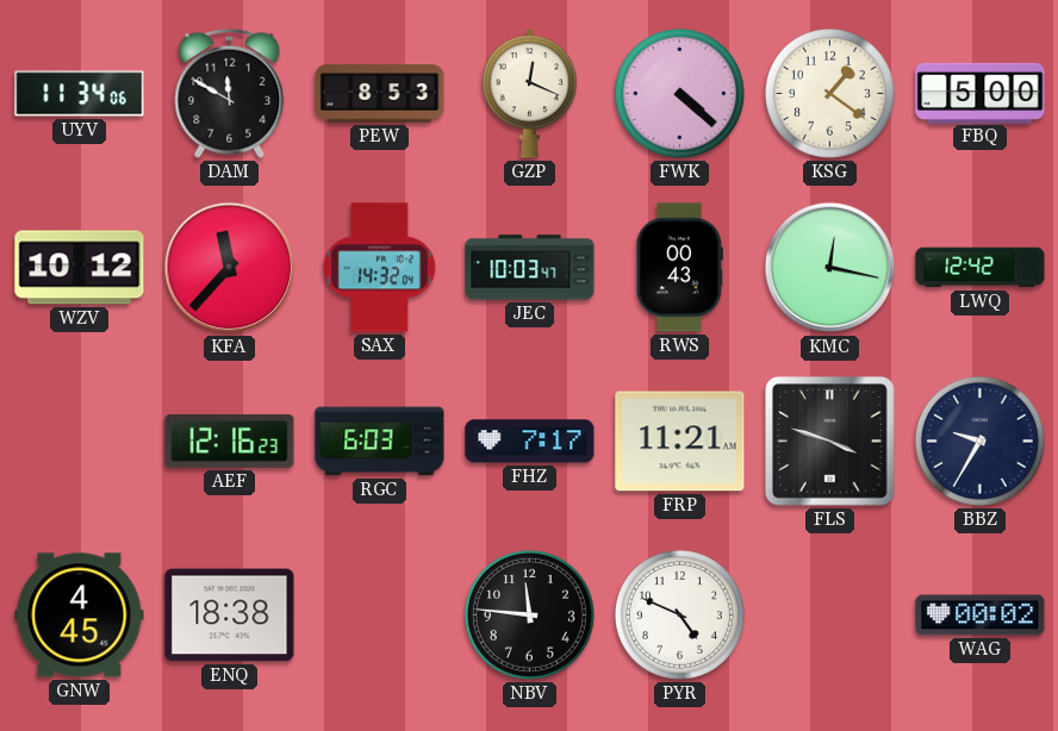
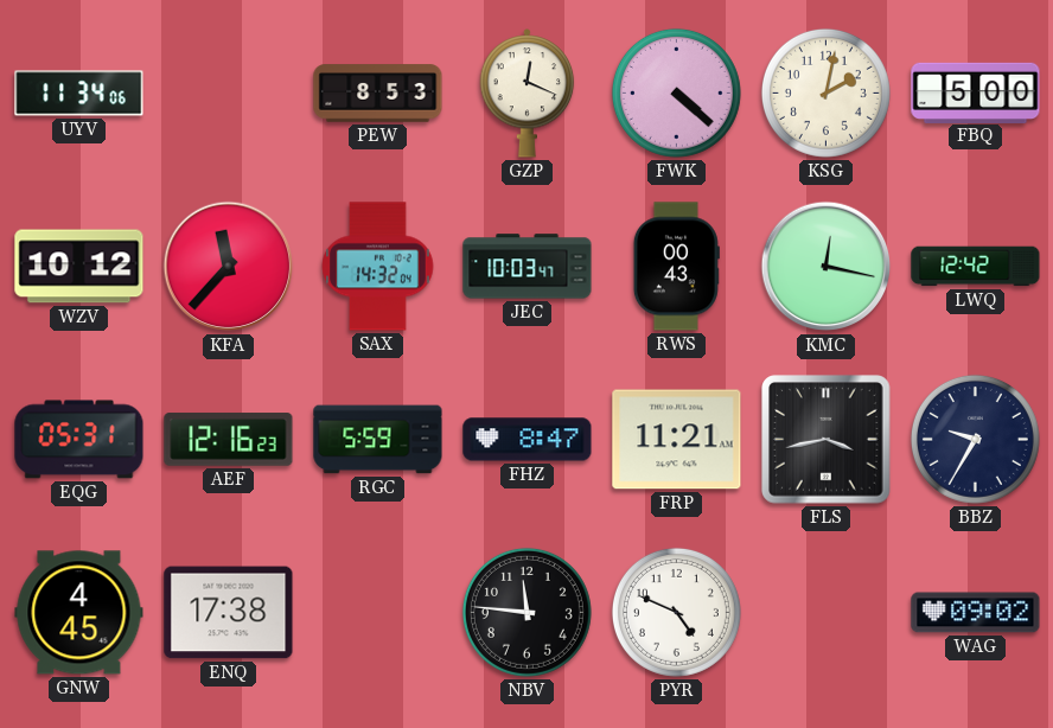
DAM: 11:50 -> none
KSG: 1:21 -> 2:02
EQG: none -> 05:31
RGC: 6:03 -> 5:59
FHZ: 7:17 -> 8:47
FLS: 3:48 -> 3:43
ENQ: 18:38 -> 17:38
WAG: 00:02 -> 09:02
